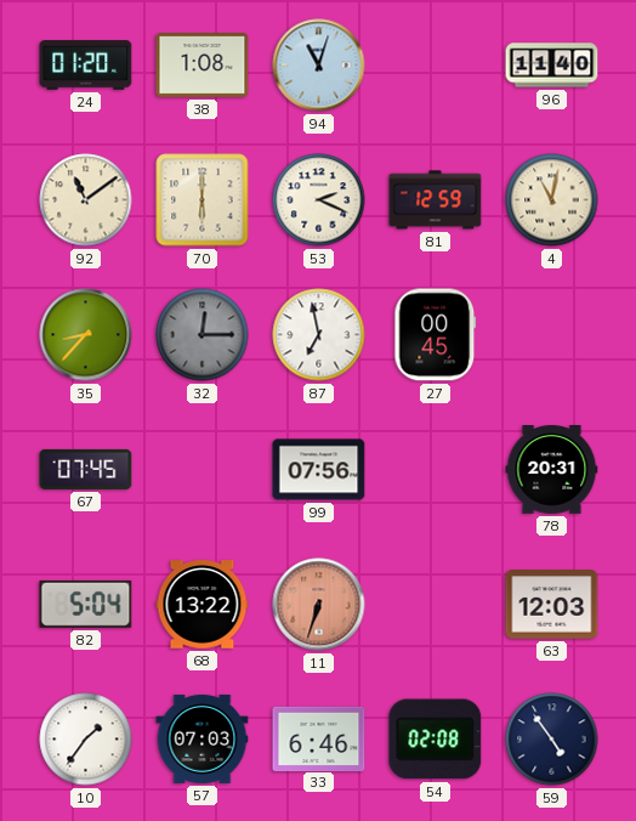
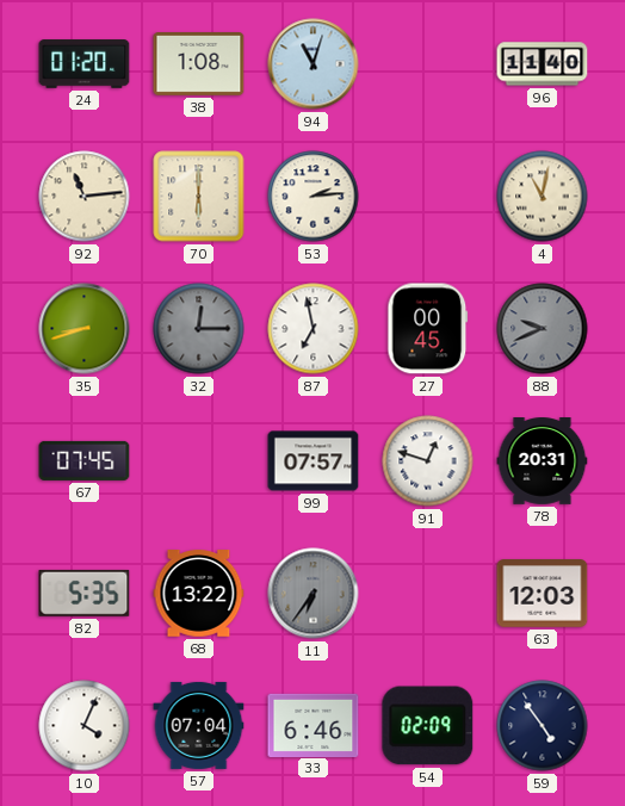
92: 11:09 -> 11:14
53: 2:19 -> 2:14
81: 12:59 -> none
35: 8:37 -> 8:42
88: none -> 9:41
99: 07:56 -> 07:57
91: none -> 12:48
82: 5:04 -> 5:35
11: 6:33 -> 6:36
11 dial: salmon -> grey
10: 1:36 -> 4:04
57: 07:03 -> 07:04
54: 02:08 -> 02:09
